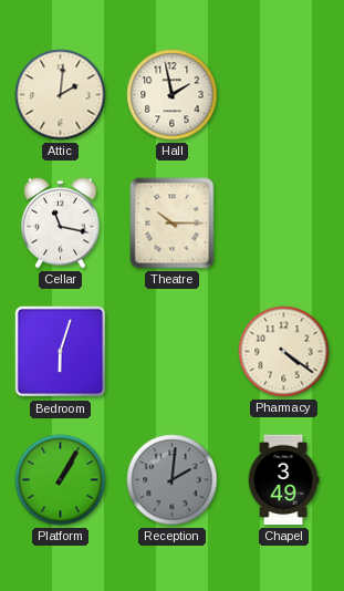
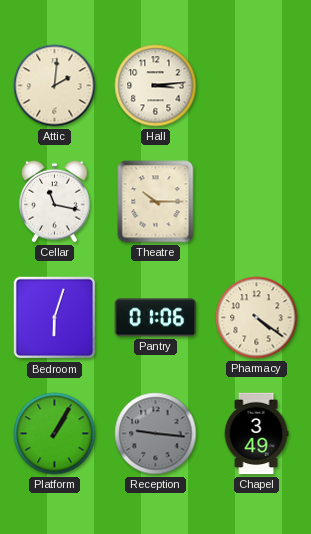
Hall: 1:58 -> 3:14
Pantry: none -> 01:06
Reception: 2:01 -> 9:16
